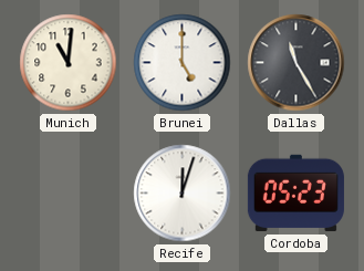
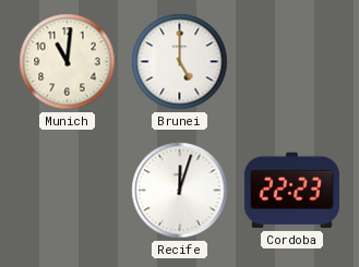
Dallas: 11:25 -> none
Cordoba: 05:23 -> 22:23
